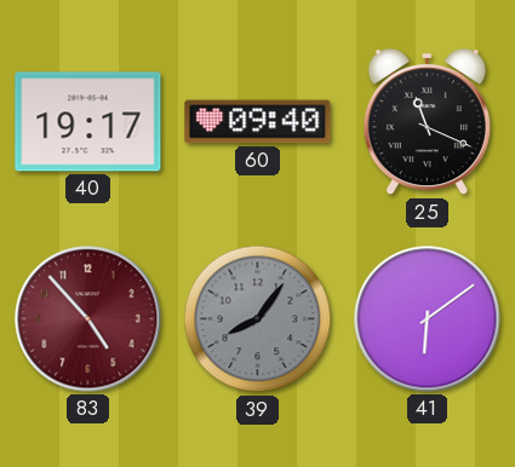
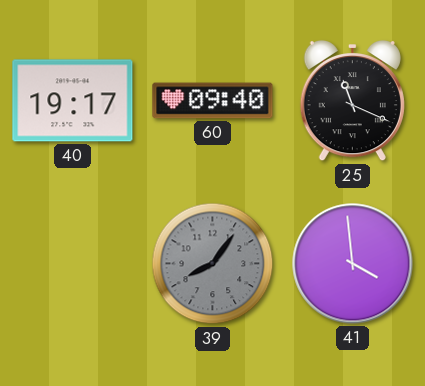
83: 4:53 -> none
41: 6:09 -> 3:59
